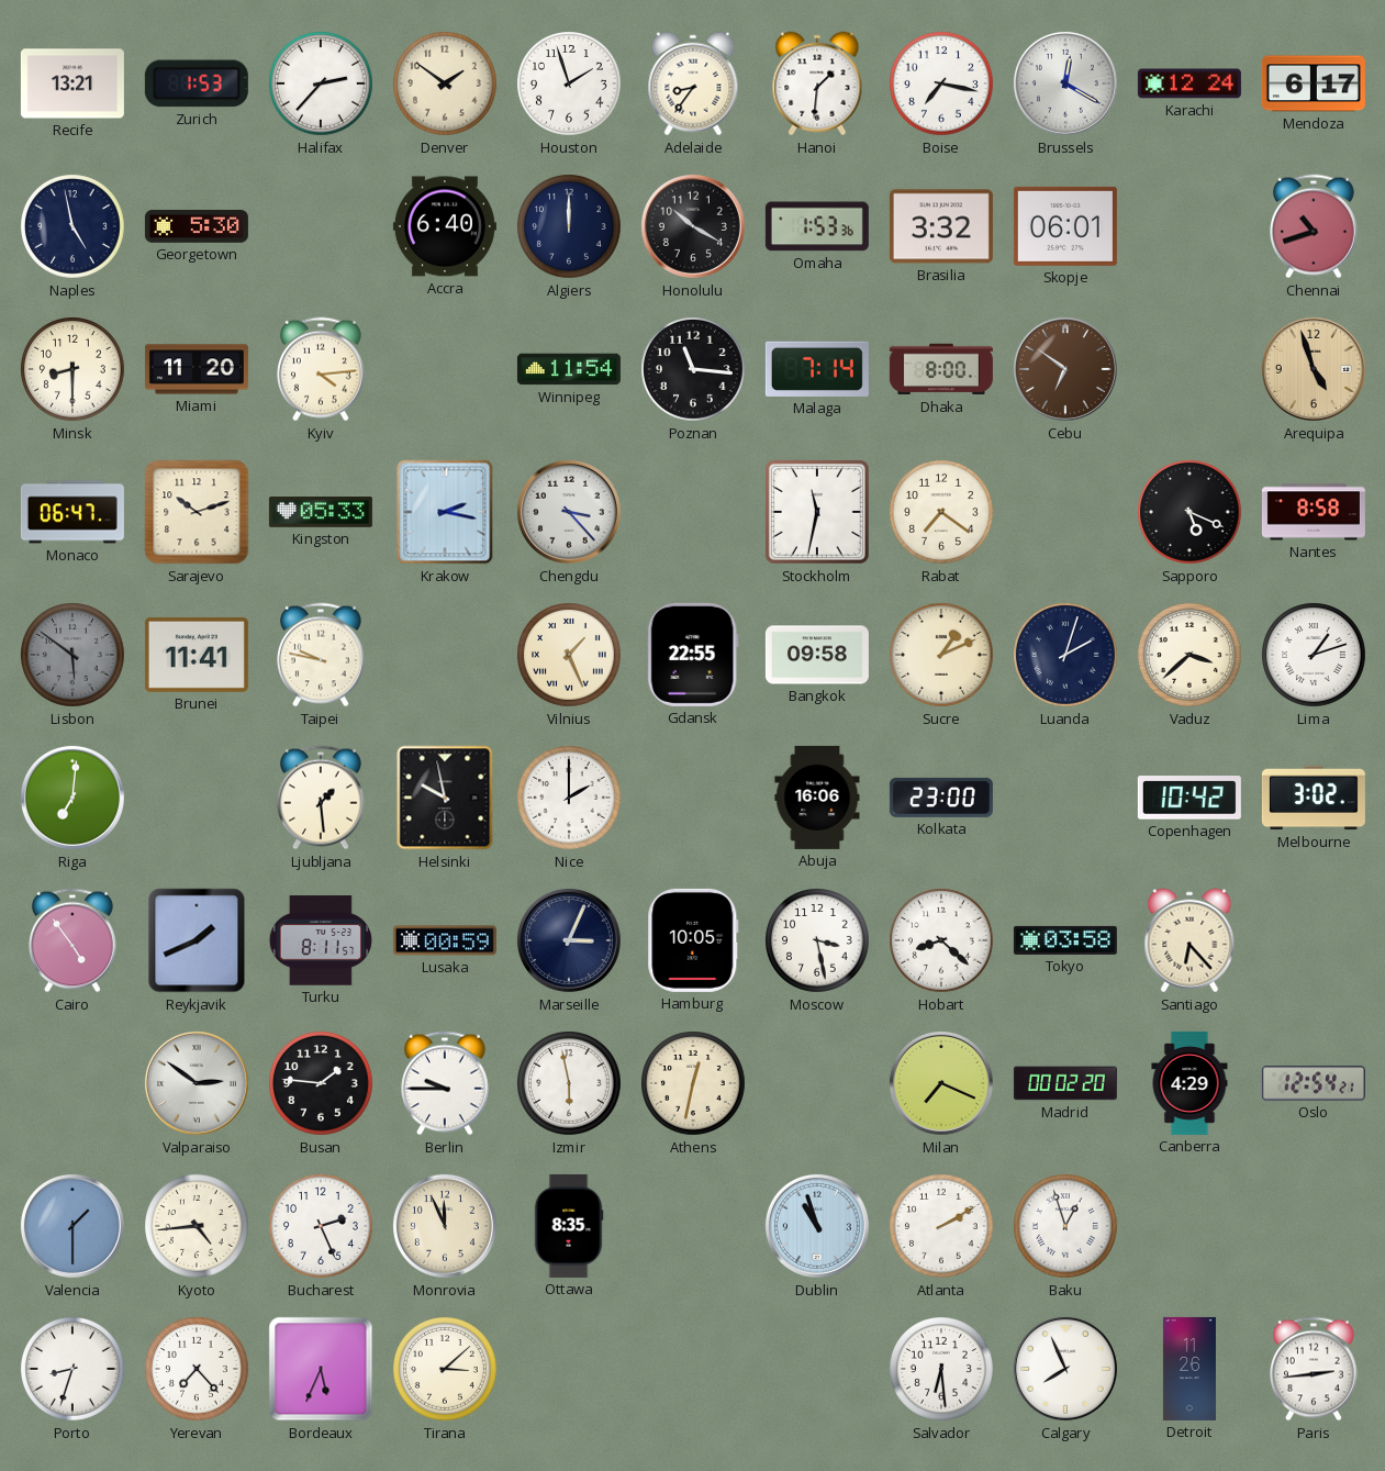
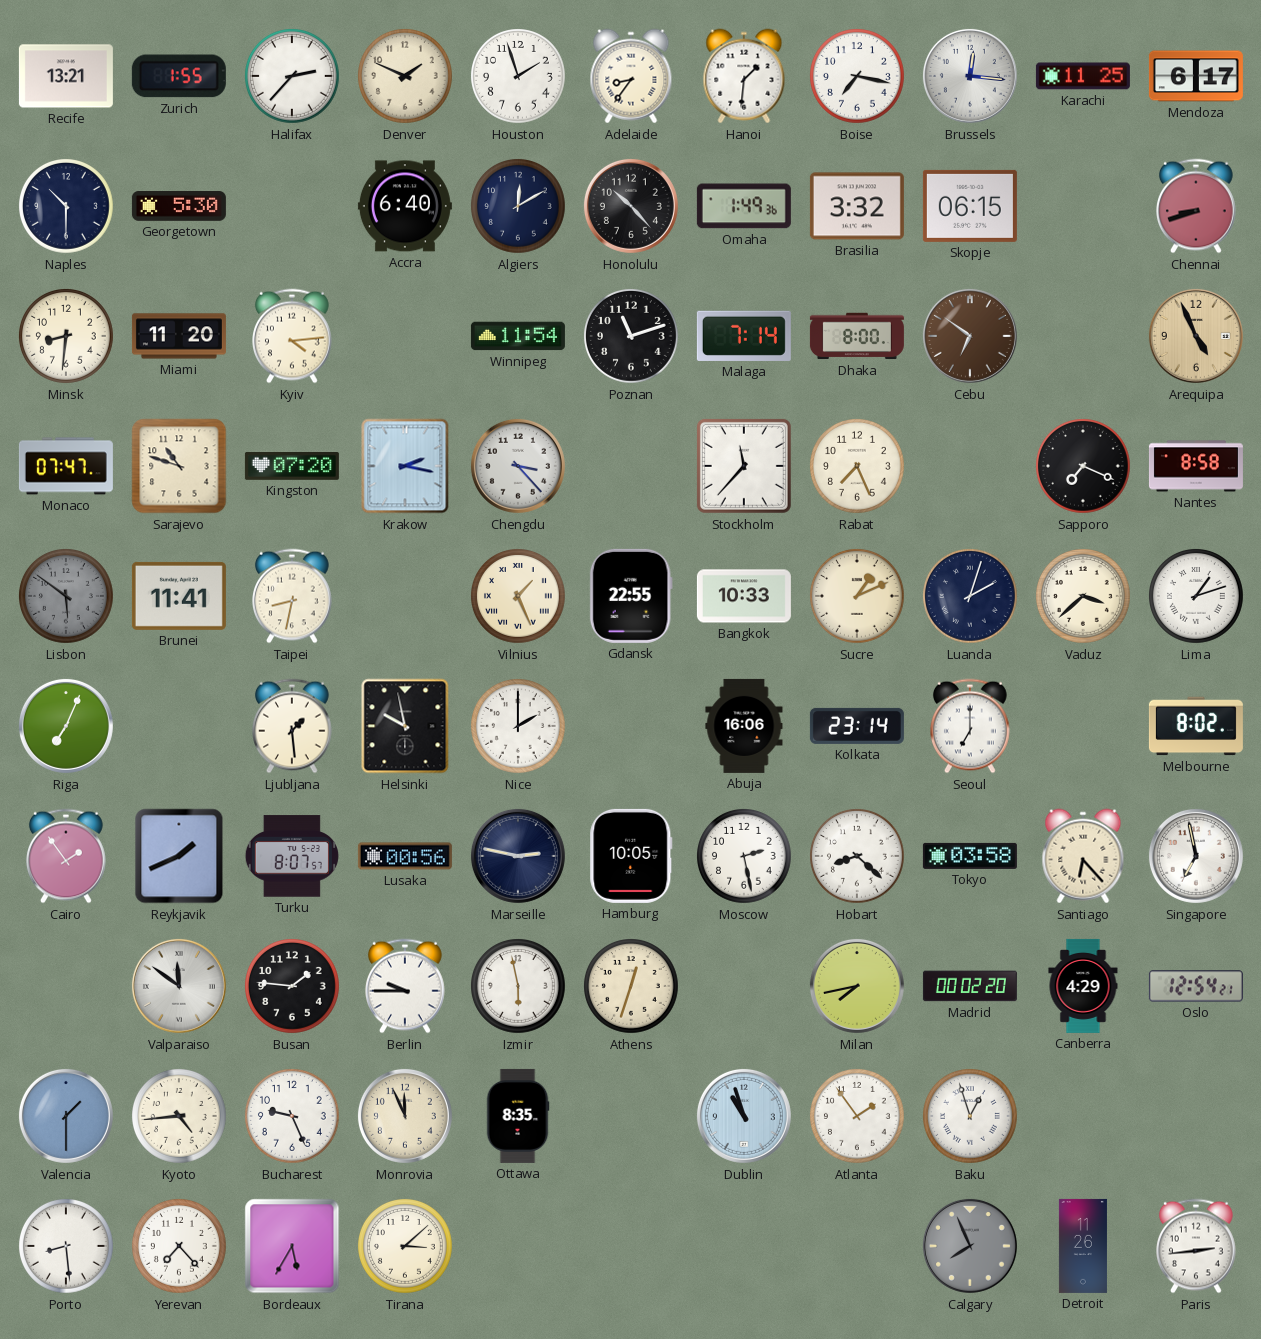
Zurich: 1:53 -> 1:55
Denver: 1:51 -> 1:49
Brussels: 12:20 -> 12:16
Karachi: 12:24 -> 11:25
Naples: 4:58 -> 10:30
Algiers: 12:00 -> 12:10
Honolulu: 10:20 -> 10:23
Omaha: 1:53 -> 1:49
Skopje: 06:01 -> 06:15
Chennai: 10:42 -> 8:42
Minsk: 8:30 -> 8:31
Poznan: 11:16 -> 11:12
Arequipa: 4:57 -> 4:56
Monaco: 06:47 -> 07:47
Sarajevo: 10:12 -> 10:48
Kingston: 05:33 -> 07:20
Stockholm: 11:32 -> 11:37
Rabat: 7:21 -> 7:26
Sapporo: 5:19 -> 7:19
Taipei: 9:47 -> 8:32
Bangkok: 09:58 -> 10:33
Riga: 7:01 -> 7:04
Kolkata: 23:00 -> 23:14
Seoul: none -> 7:00
Copenhagen: 10:42 -> none
Melbourne: 3:02 -> 8:02
Cairo: 4:54 -> 1:54
Turku: 8:11 -> 8:07
Lusaka: 00:59 -> 00:56
Marseille: 3:04 -> 2:47
Moscow: 3:28 -> 2:28
Singapore: none -> 6:58
Valparaiso: 2:51 -> 11:51
Athens: 12:32 -> 12:33
Milan: 7:19 -> 7:43
Bucharest: 2:26 -> 9:26
Atlanta: 2:10 -> 1:54
Porto: 8:33 -> 8:29
Bordeaux: 5:34 -> 5:35
Salvador: 6:29 -> none
Calgary dial: white -> grey
